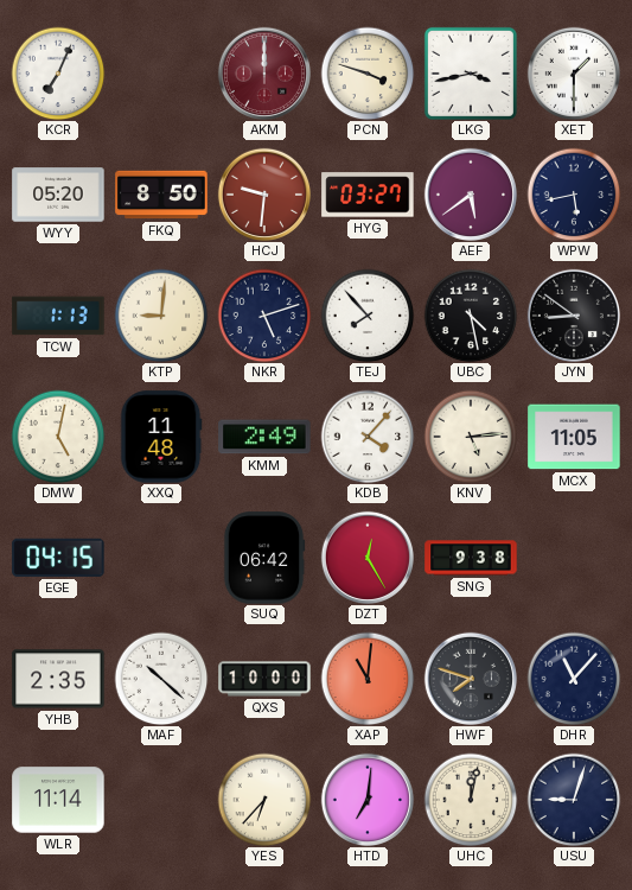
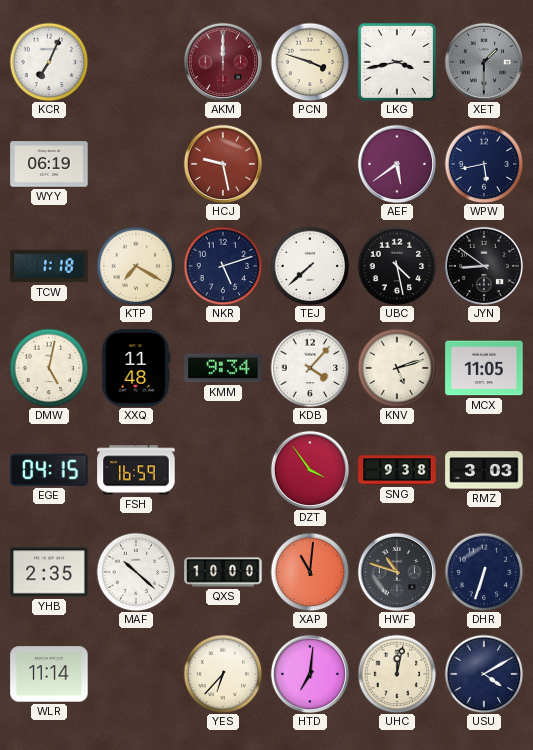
XET dial: white -> grey
WYY: 05:20 -> 06:19
FKQ: 8:50 -> none
HCJ: 9:31 -> 9:28
HYG: 03:27 -> none
TCW: 1:13 -> 1:18
KTP: 9:01 -> 7:20
TEJ: 7:53 -> 7:38
KMM: 2:49 -> 9:34
KNV: 5:14 -> 5:12
FSH: none -> 16:59
SUQ: 06:42 -> none
DZT: 12:25 -> 3:54
RMZ: none -> 3:03
HWF: 7:48 -> 10:48
DHR: 11:07 -> 6:33
USU: 9:03 -> 4:10
